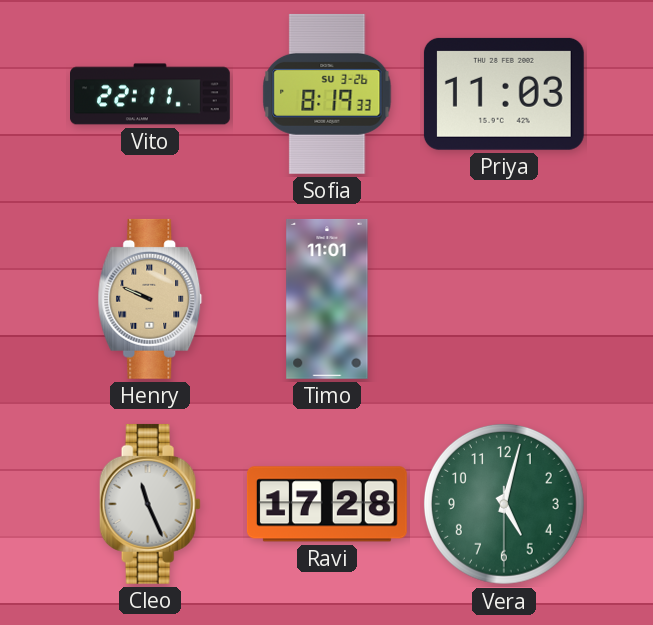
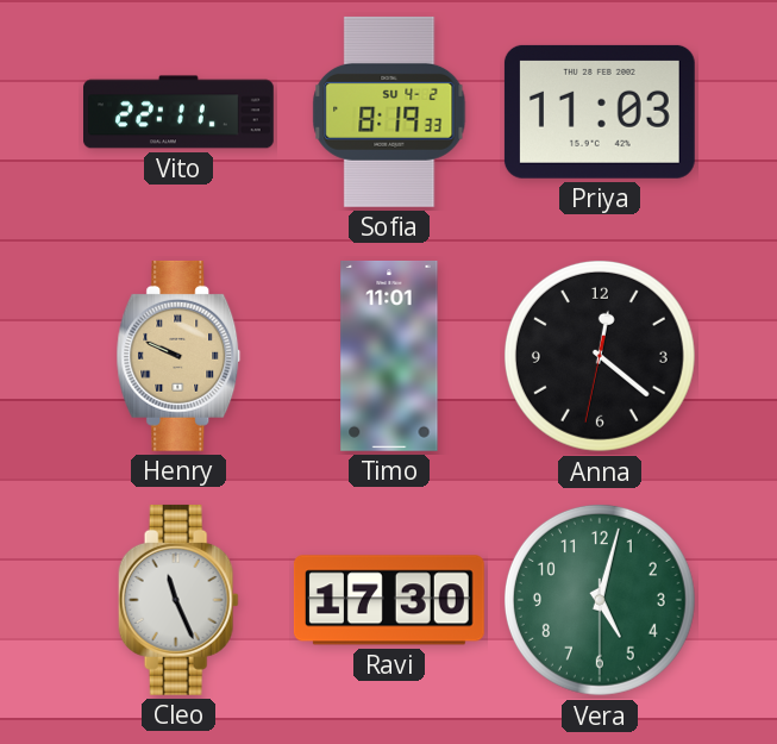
Sofia date: SU 3-26 -> SU 4-2
Anna: none -> 12:21
Ravi: 17:28 -> 17:30
